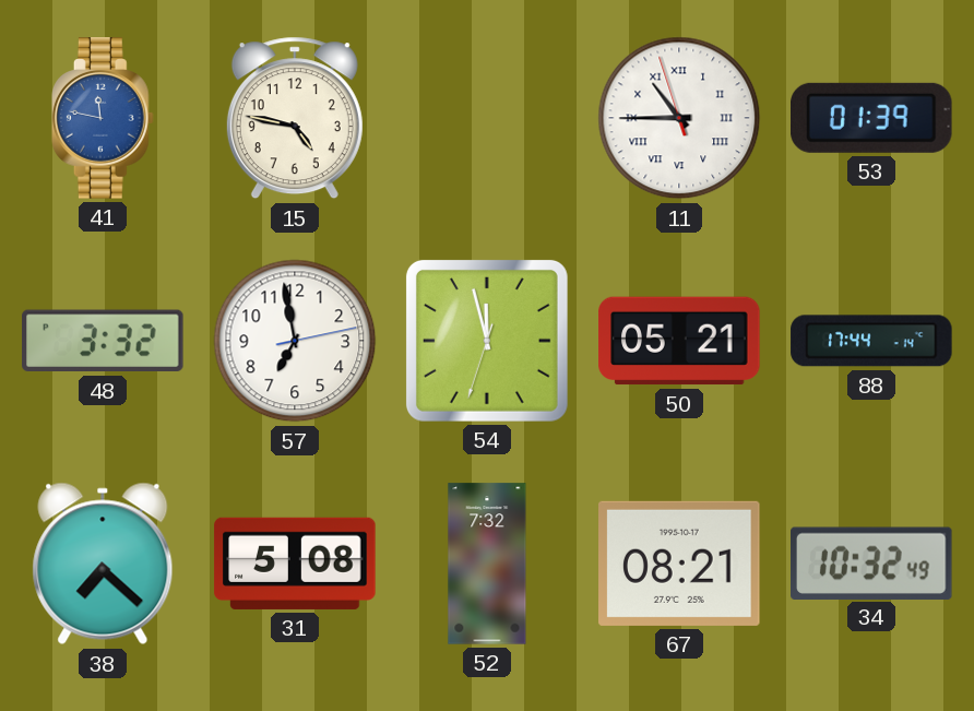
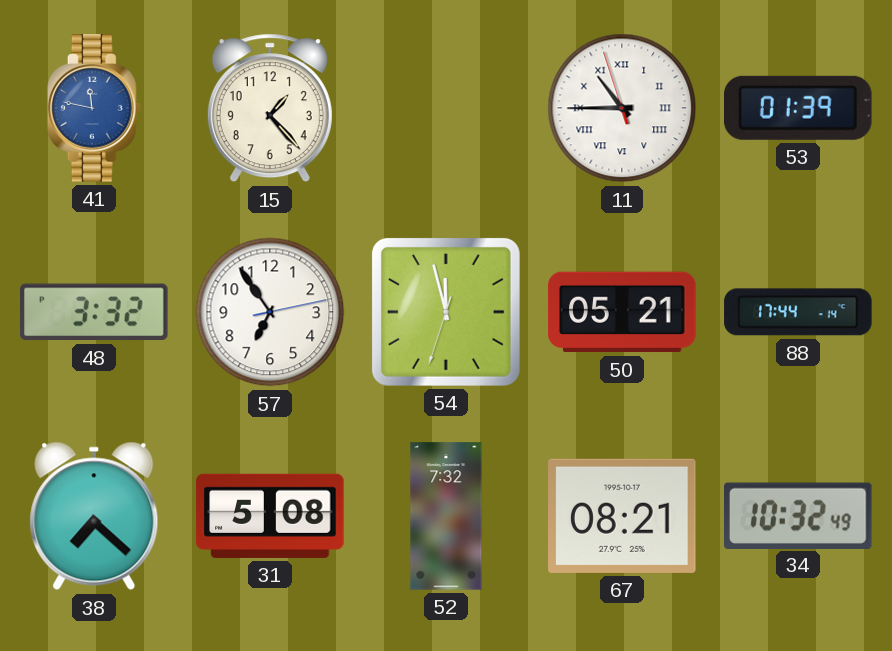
15: 4:47 -> 1:23
57: 6:58 -> 6:54
